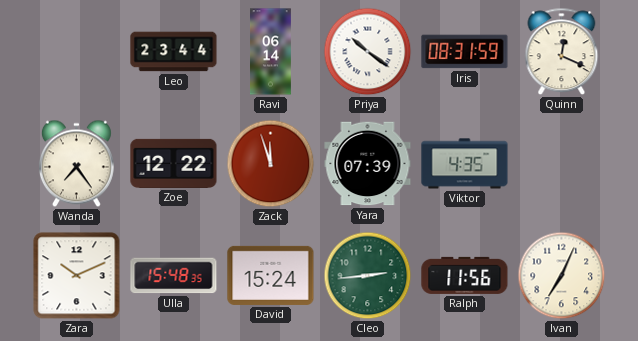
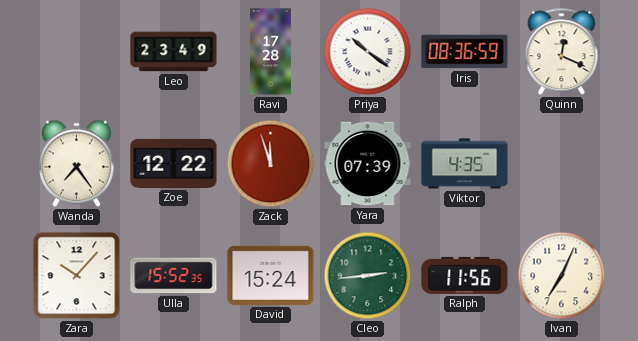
Leo: 23:44 -> 23:49
Ravi: 06:14 -> 17:28
Iris: 08:31 -> 08:36
Zara: 10:11 -> 10:07
Ulla: 15:48 -> 15:52
